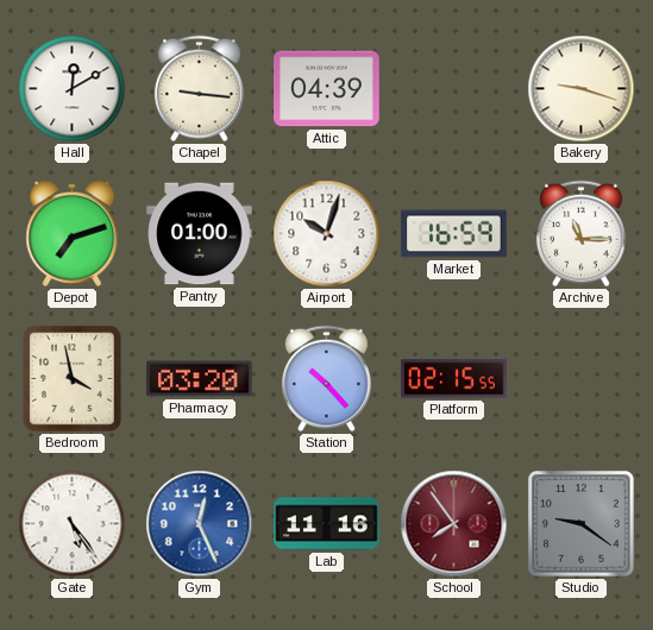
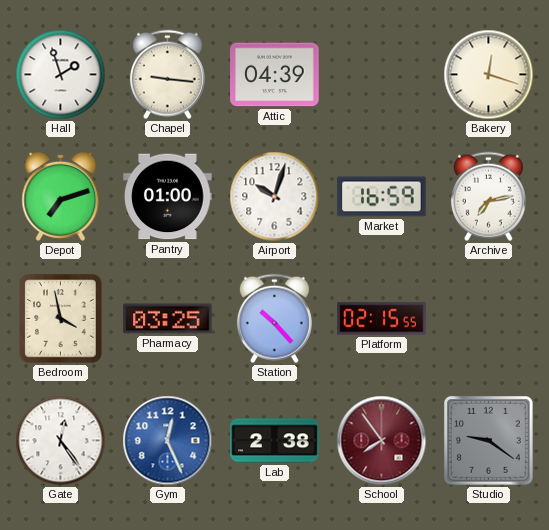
Hall: 12:10 -> 1:57
Bakery: 9:18 -> 12:18
Archive: 11:15 -> 7:13
Pharmacy: 03:20 -> 03:25
Gate: 5:24 -> 12:24
Lab: 11:16 -> 2:38
